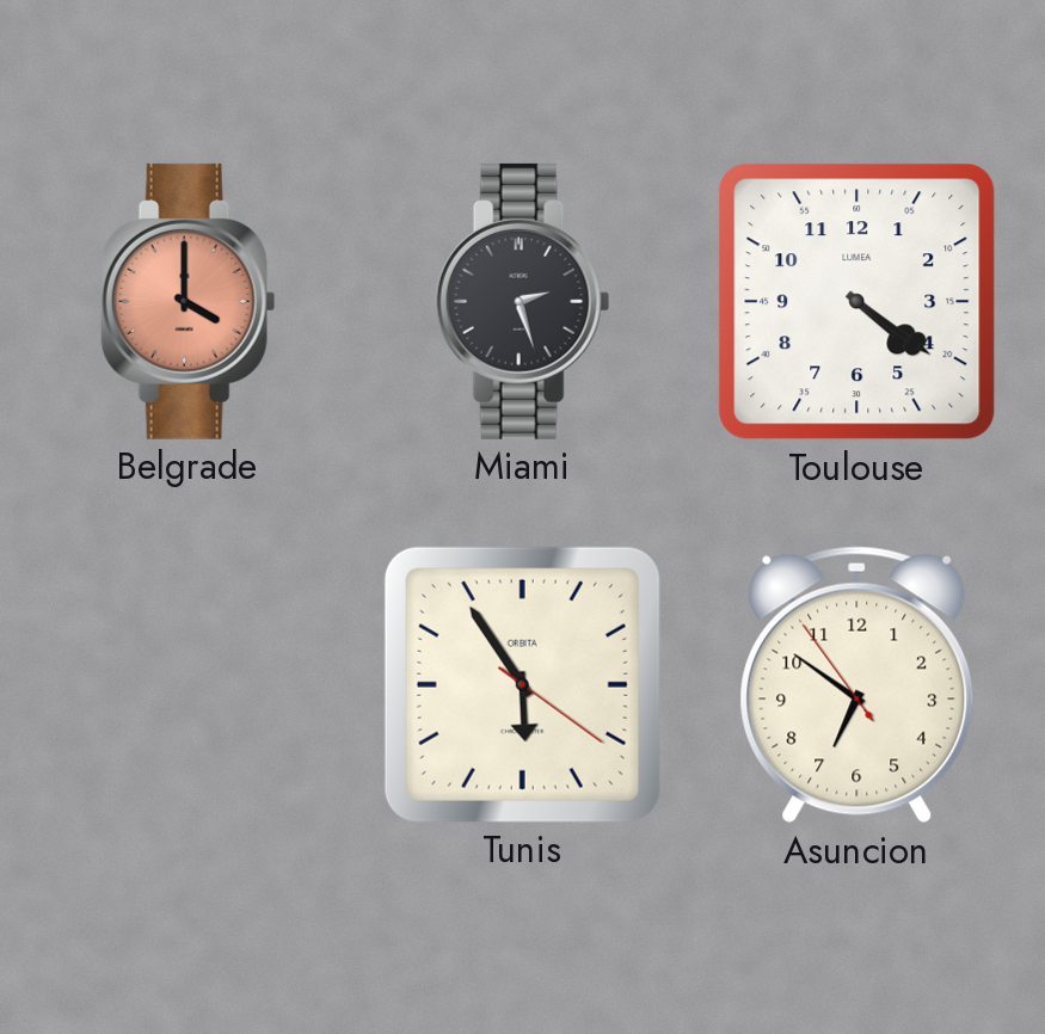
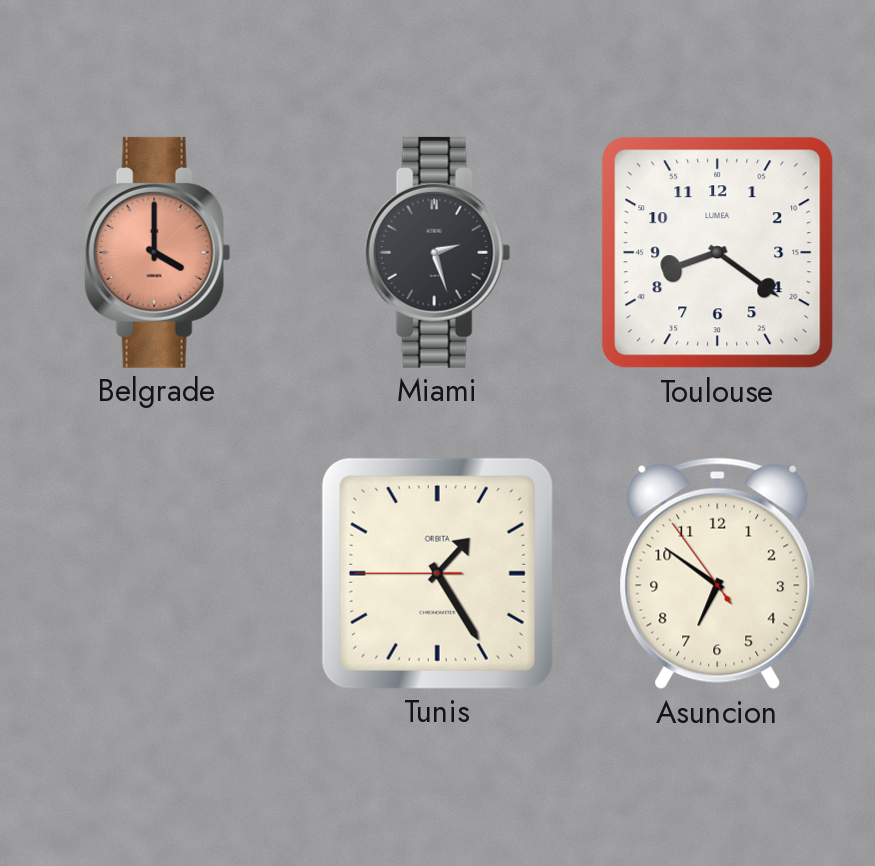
Toulouse: 4:21 -> 8:21
Tunis: 5:54 -> 1:24
